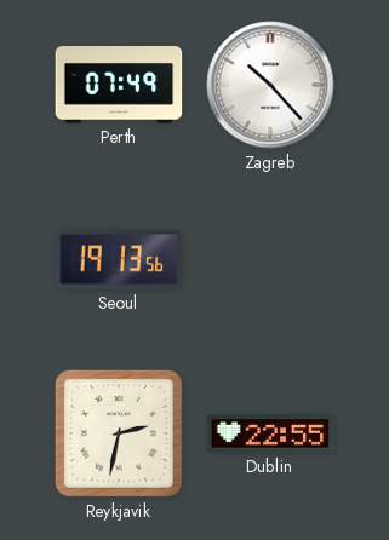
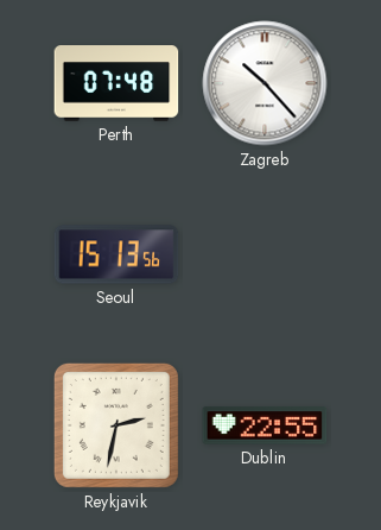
Perth: 07:49 -> 07:48
Seoul: 19:13 -> 15:13
